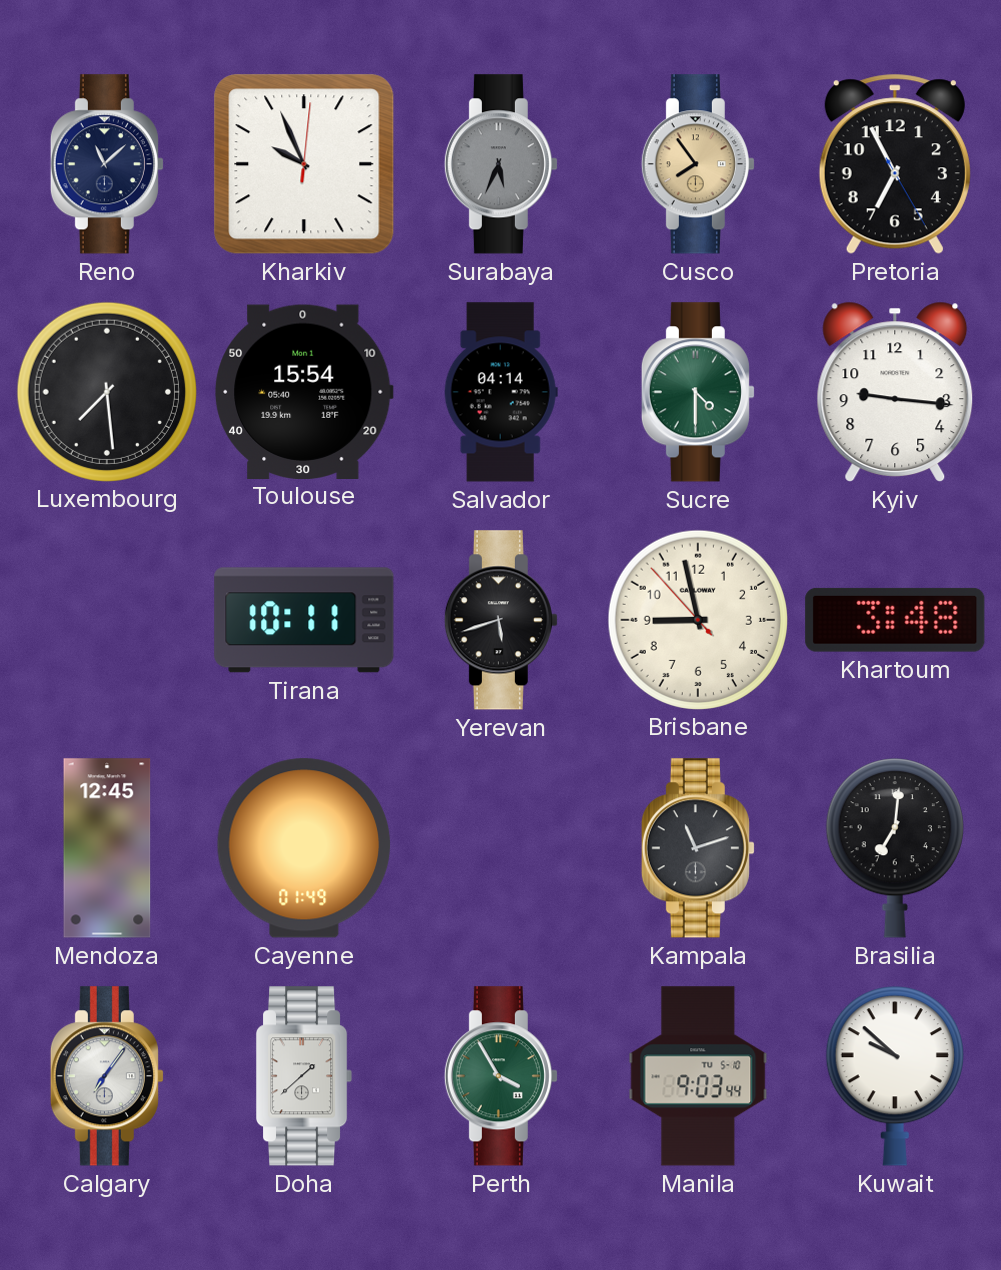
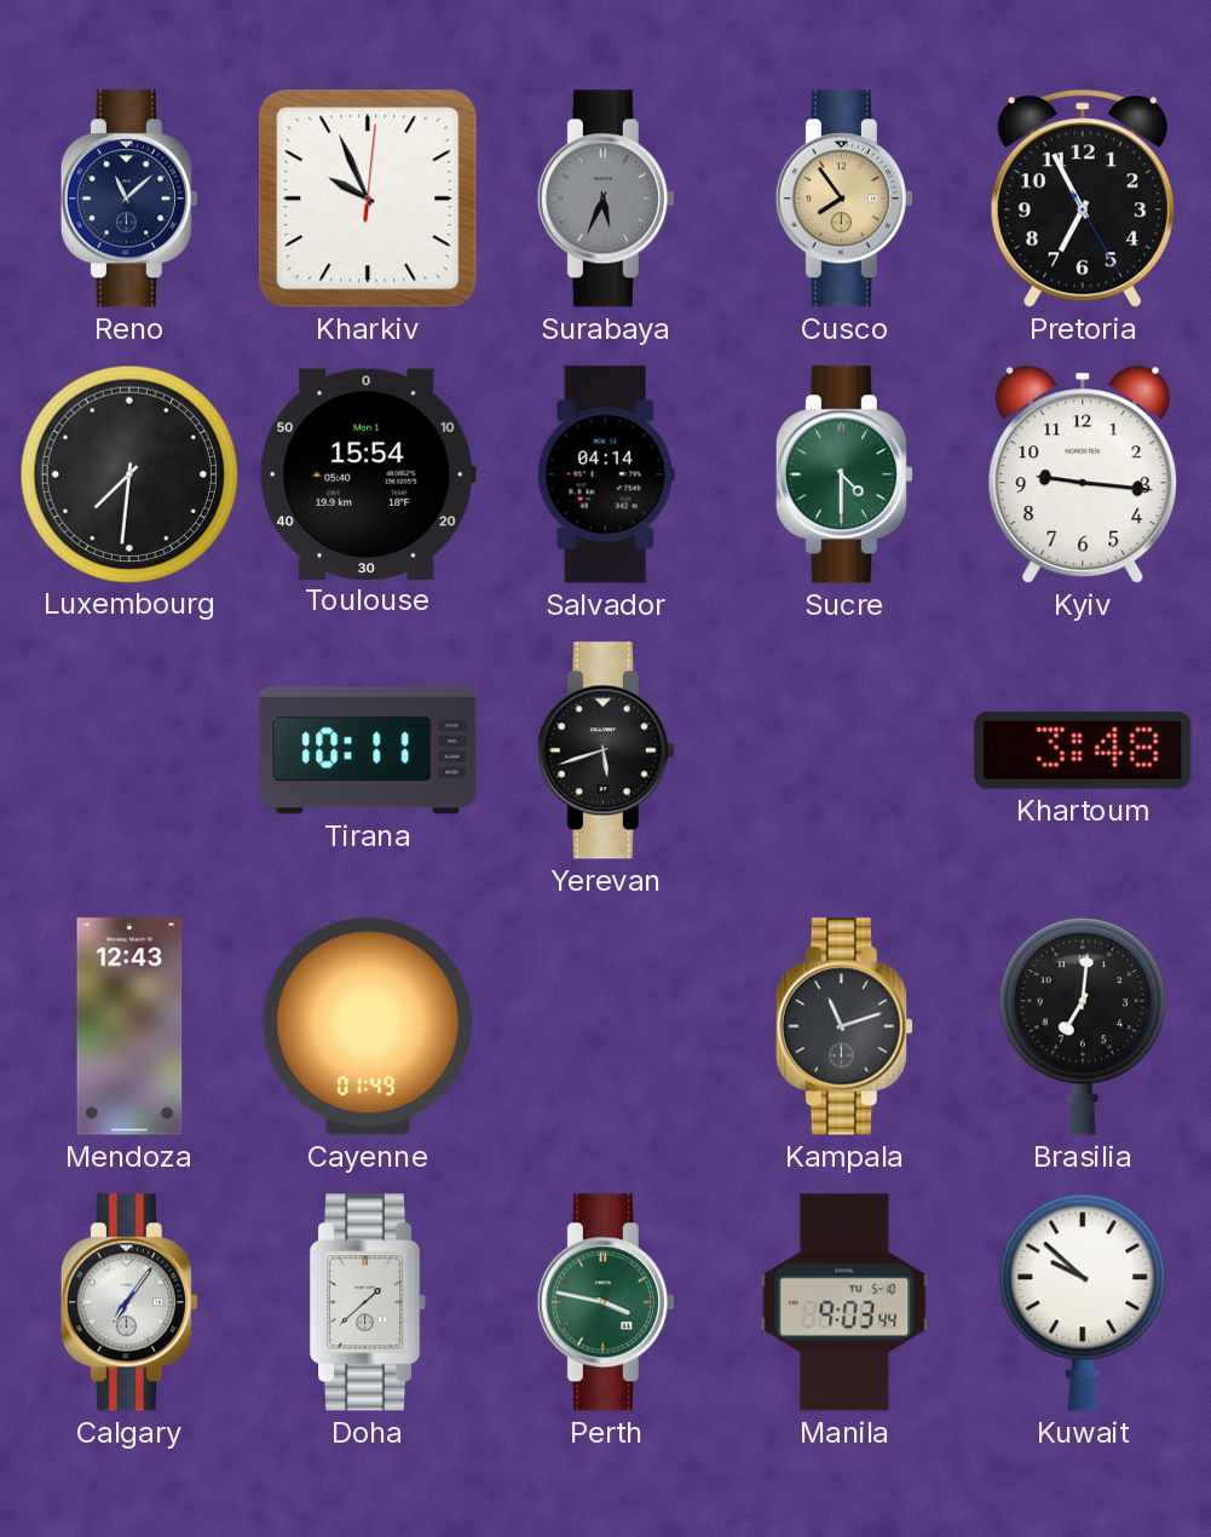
Luxembourg: 7:29 -> 7:31
Brisbane: 8:57 -> none
Mendoza: 12:45 -> 12:43
Perth: 3:55 -> 3:47
